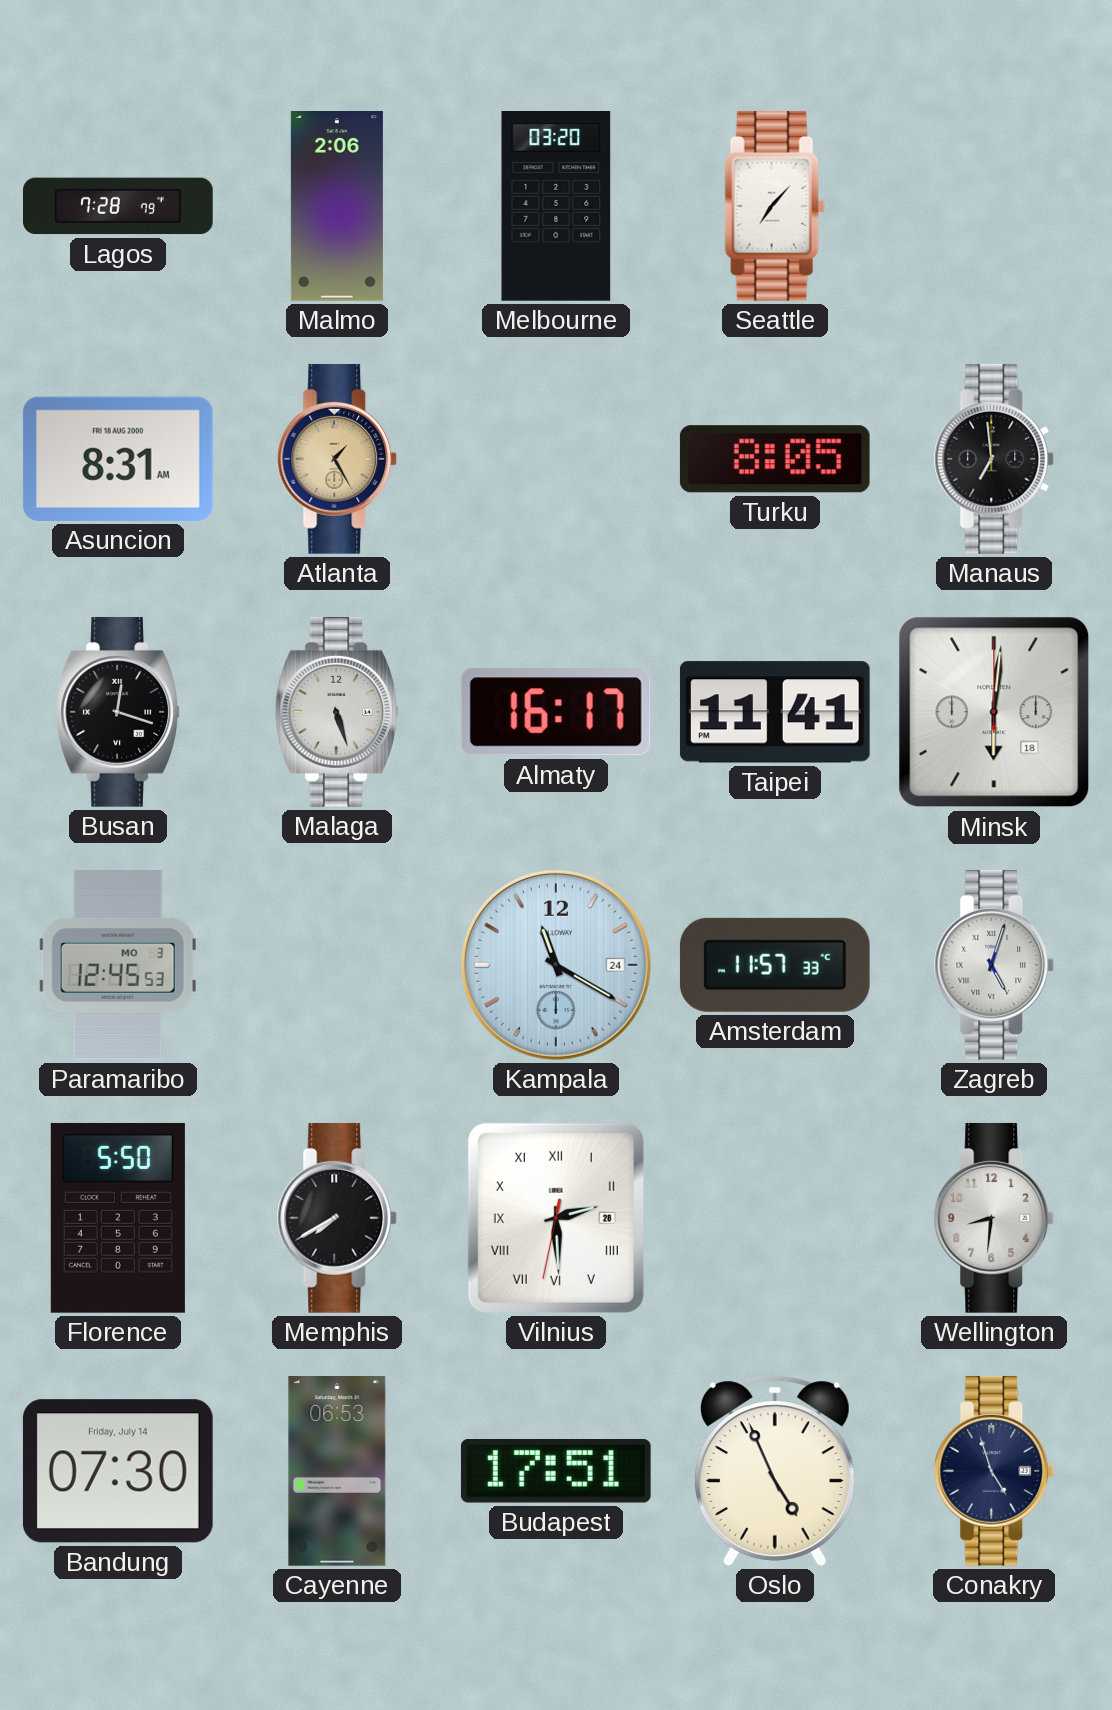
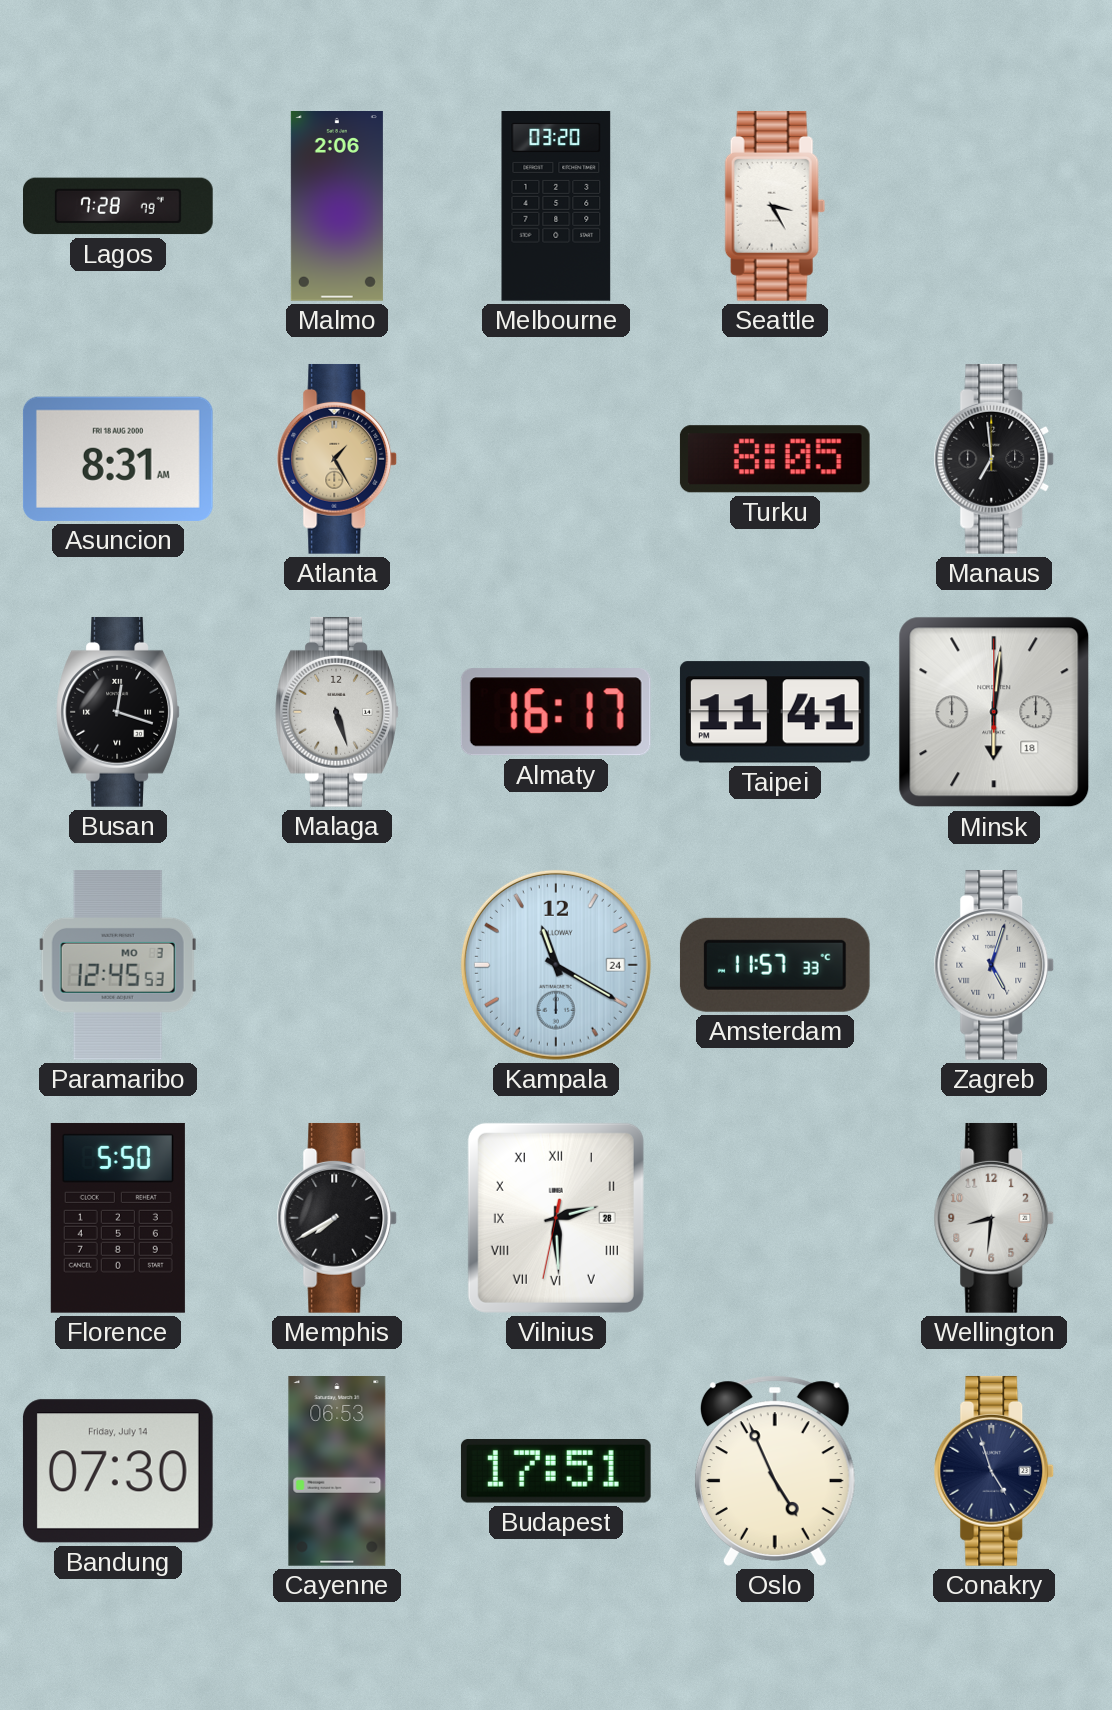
Seattle: 7:07 -> 3:25
